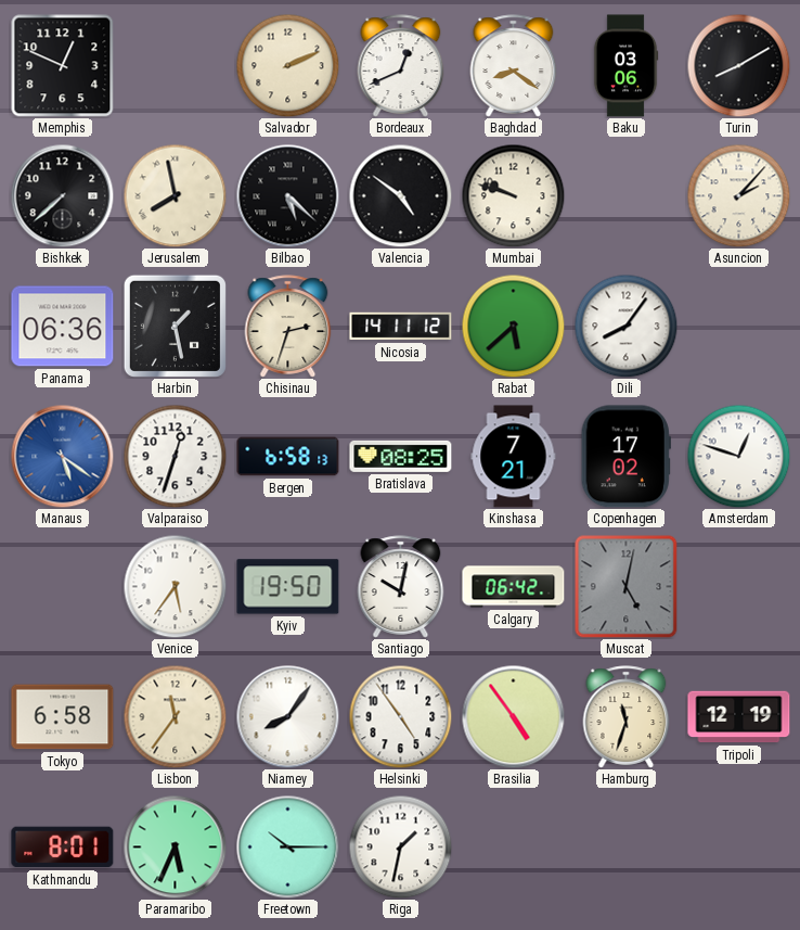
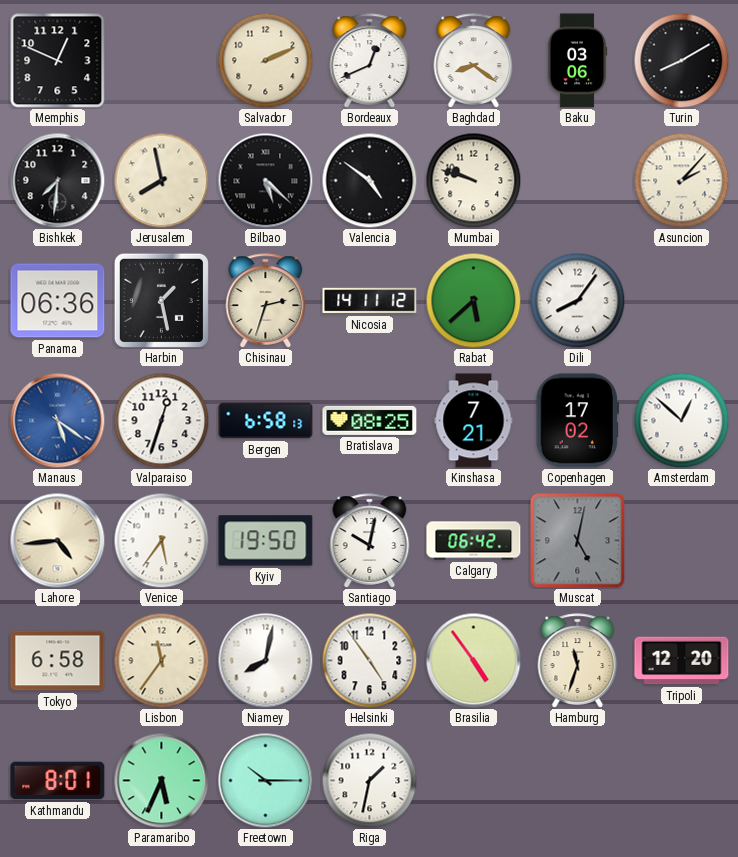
Bishkek: 7:38 -> 7:31
Amsterdam: 12:48 -> 12:52
Lahore: none -> 4:44
Niamey: 8:06 -> 8:02
Tripoli: 12:19 -> 12:20
